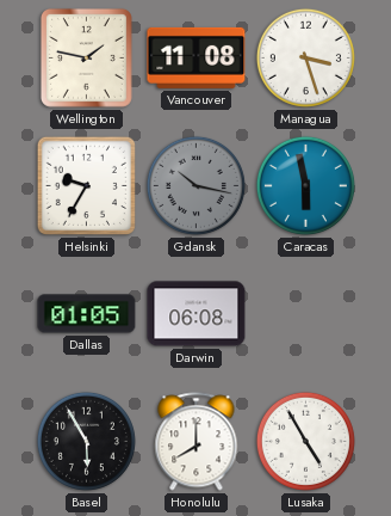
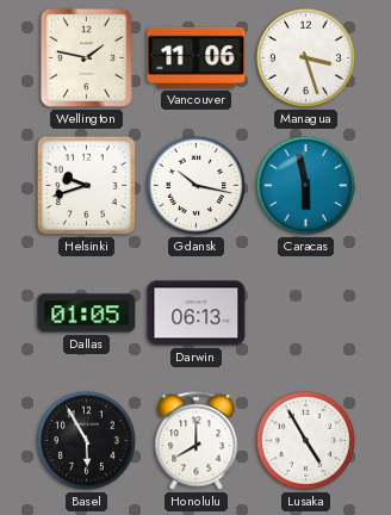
Vancouver: 11:08 -> 11:06
Helsinki: 9:35 -> 9:42
Gdansk dial: grey -> white
Darwin: 06:08 -> 06:13
